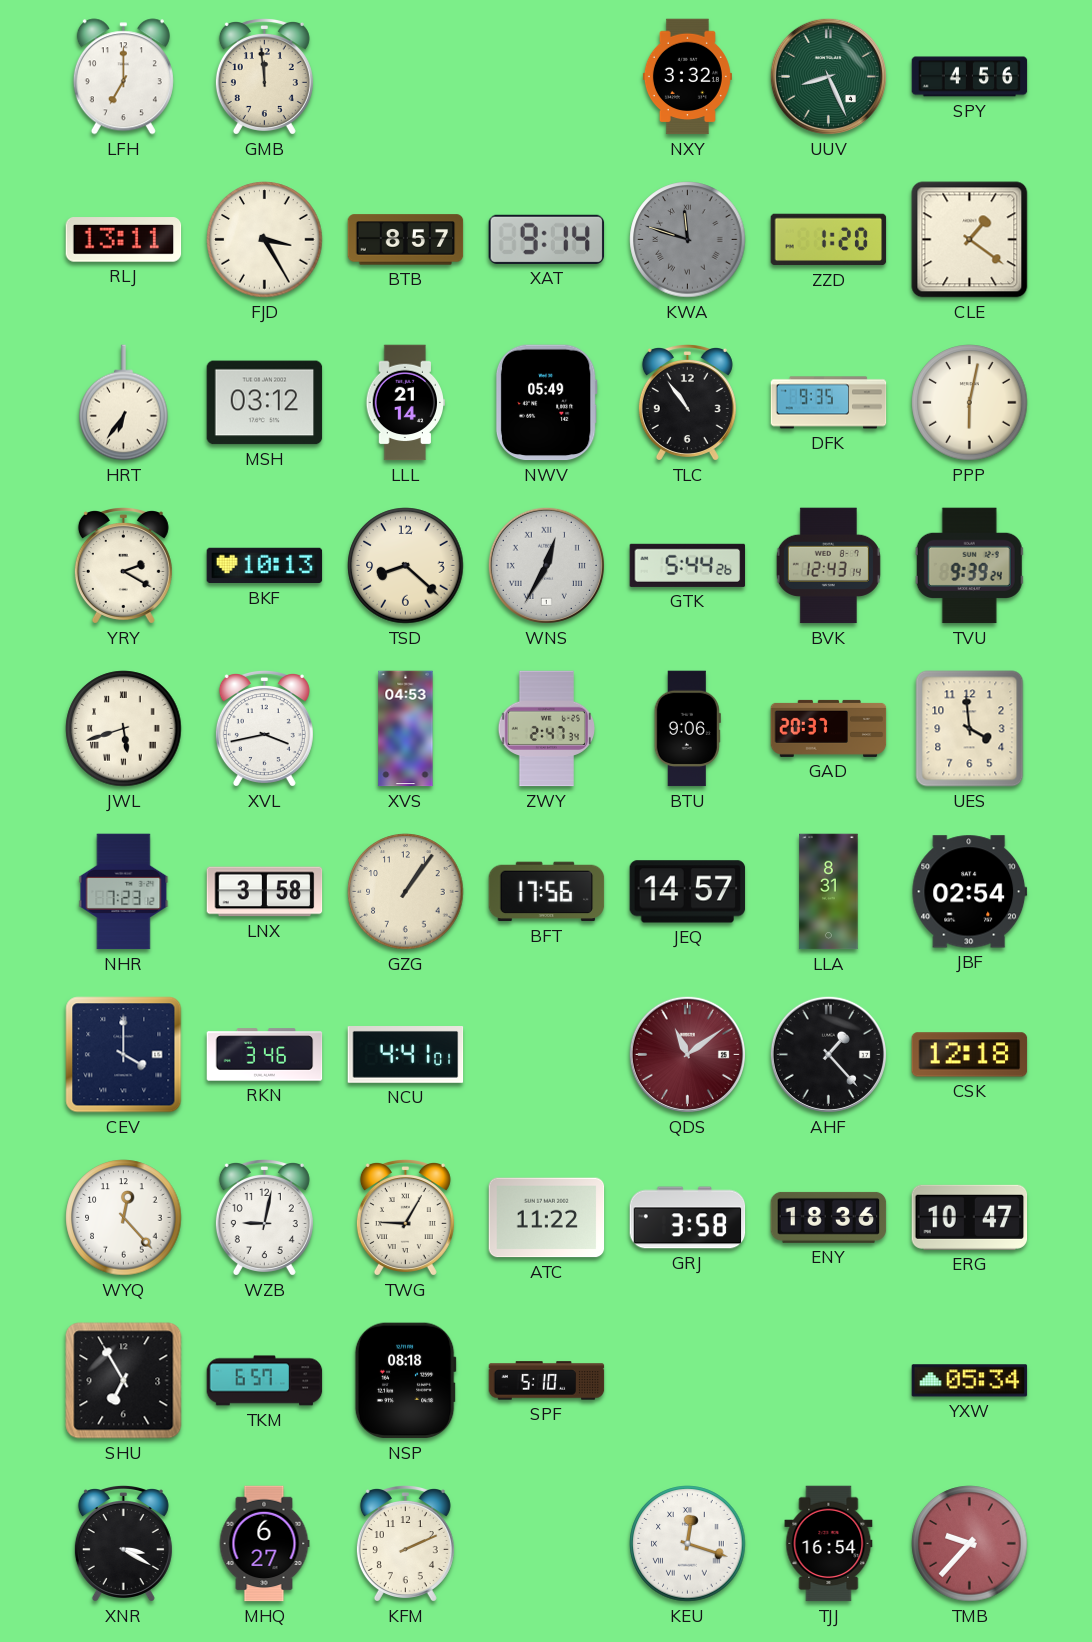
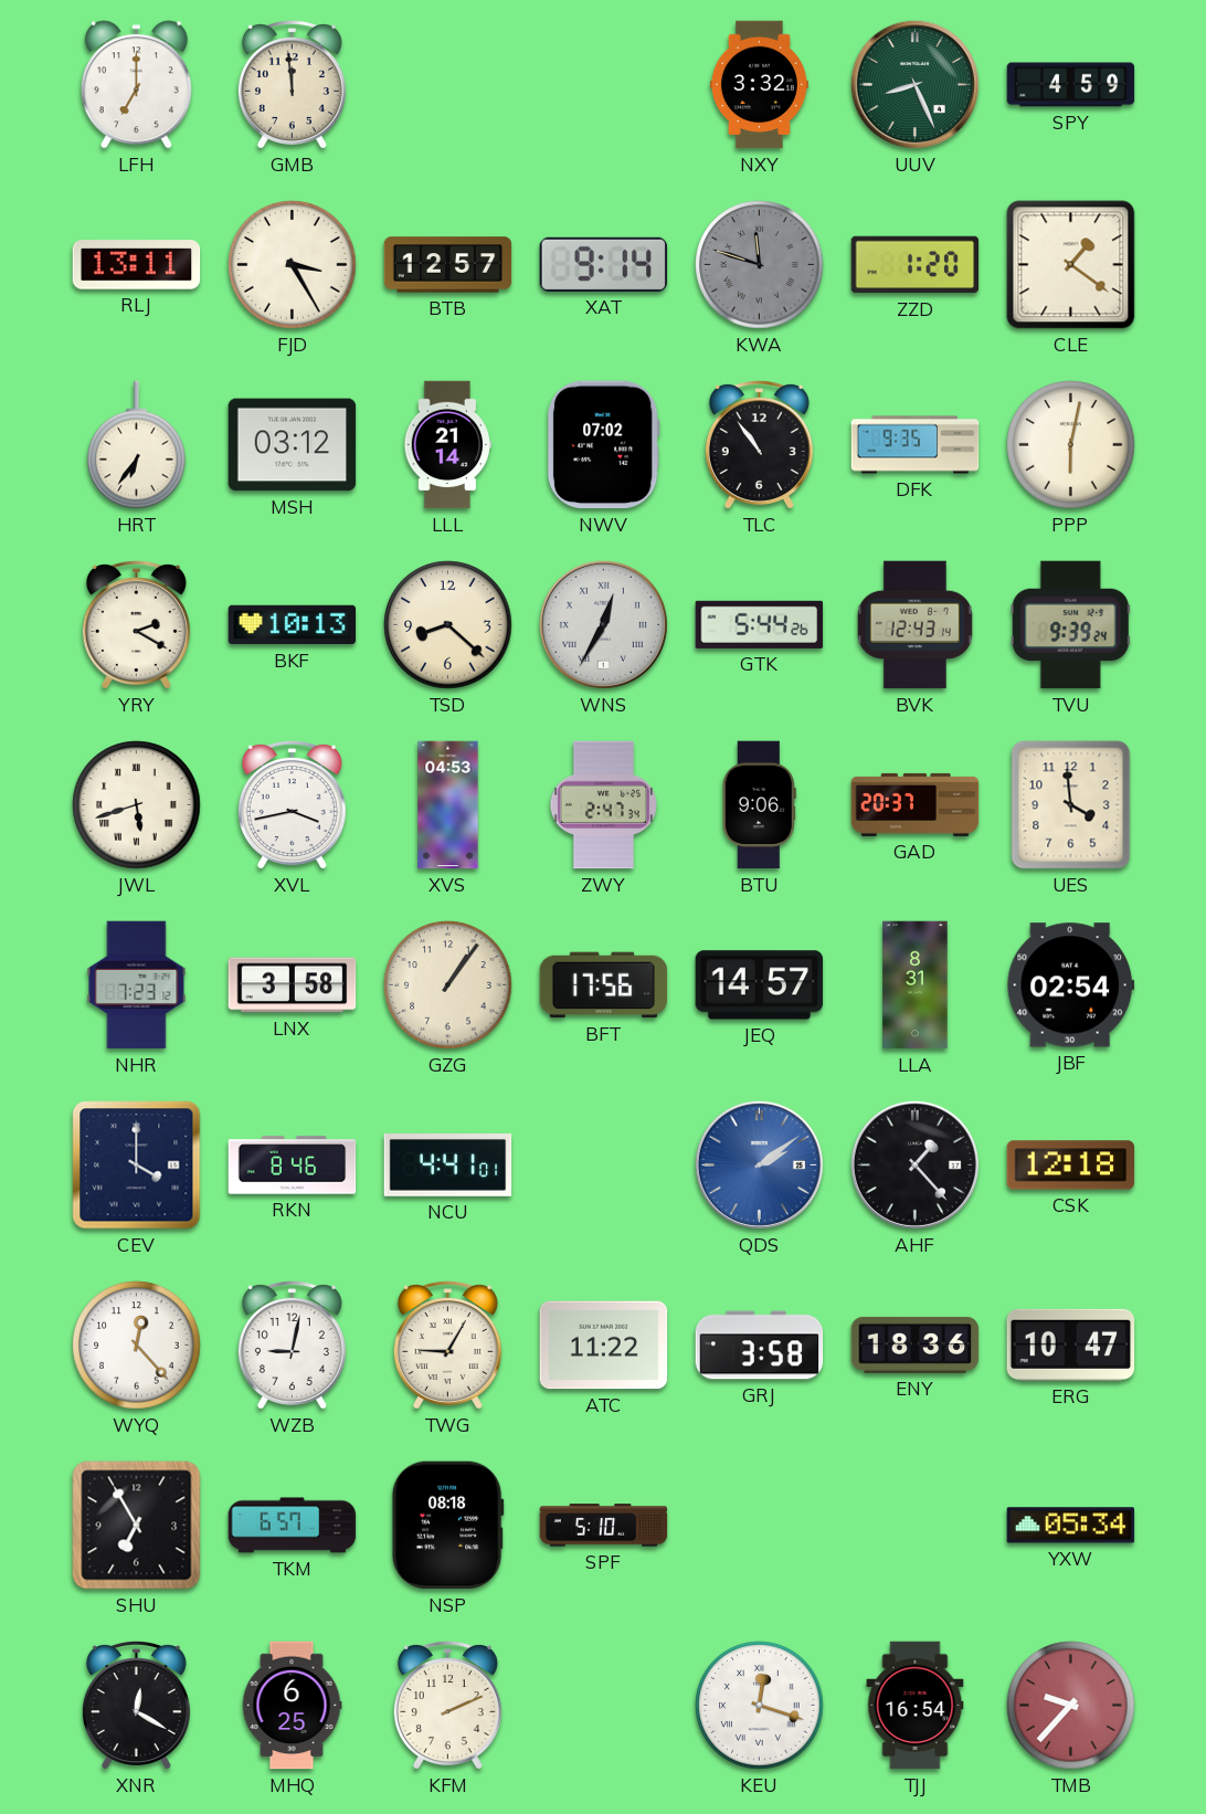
SPY: 4:56 -> 4:59
BTB: 8:57 -> 12:57
NWV: 05:49 -> 07:02
RKN: 3:46 -> 8:46
QDS: 11:09 -> 2:09
QDS dial: burgundy -> blue
XNR: 3:20 -> 12:20
MHQ: 6:27 -> 6:25
